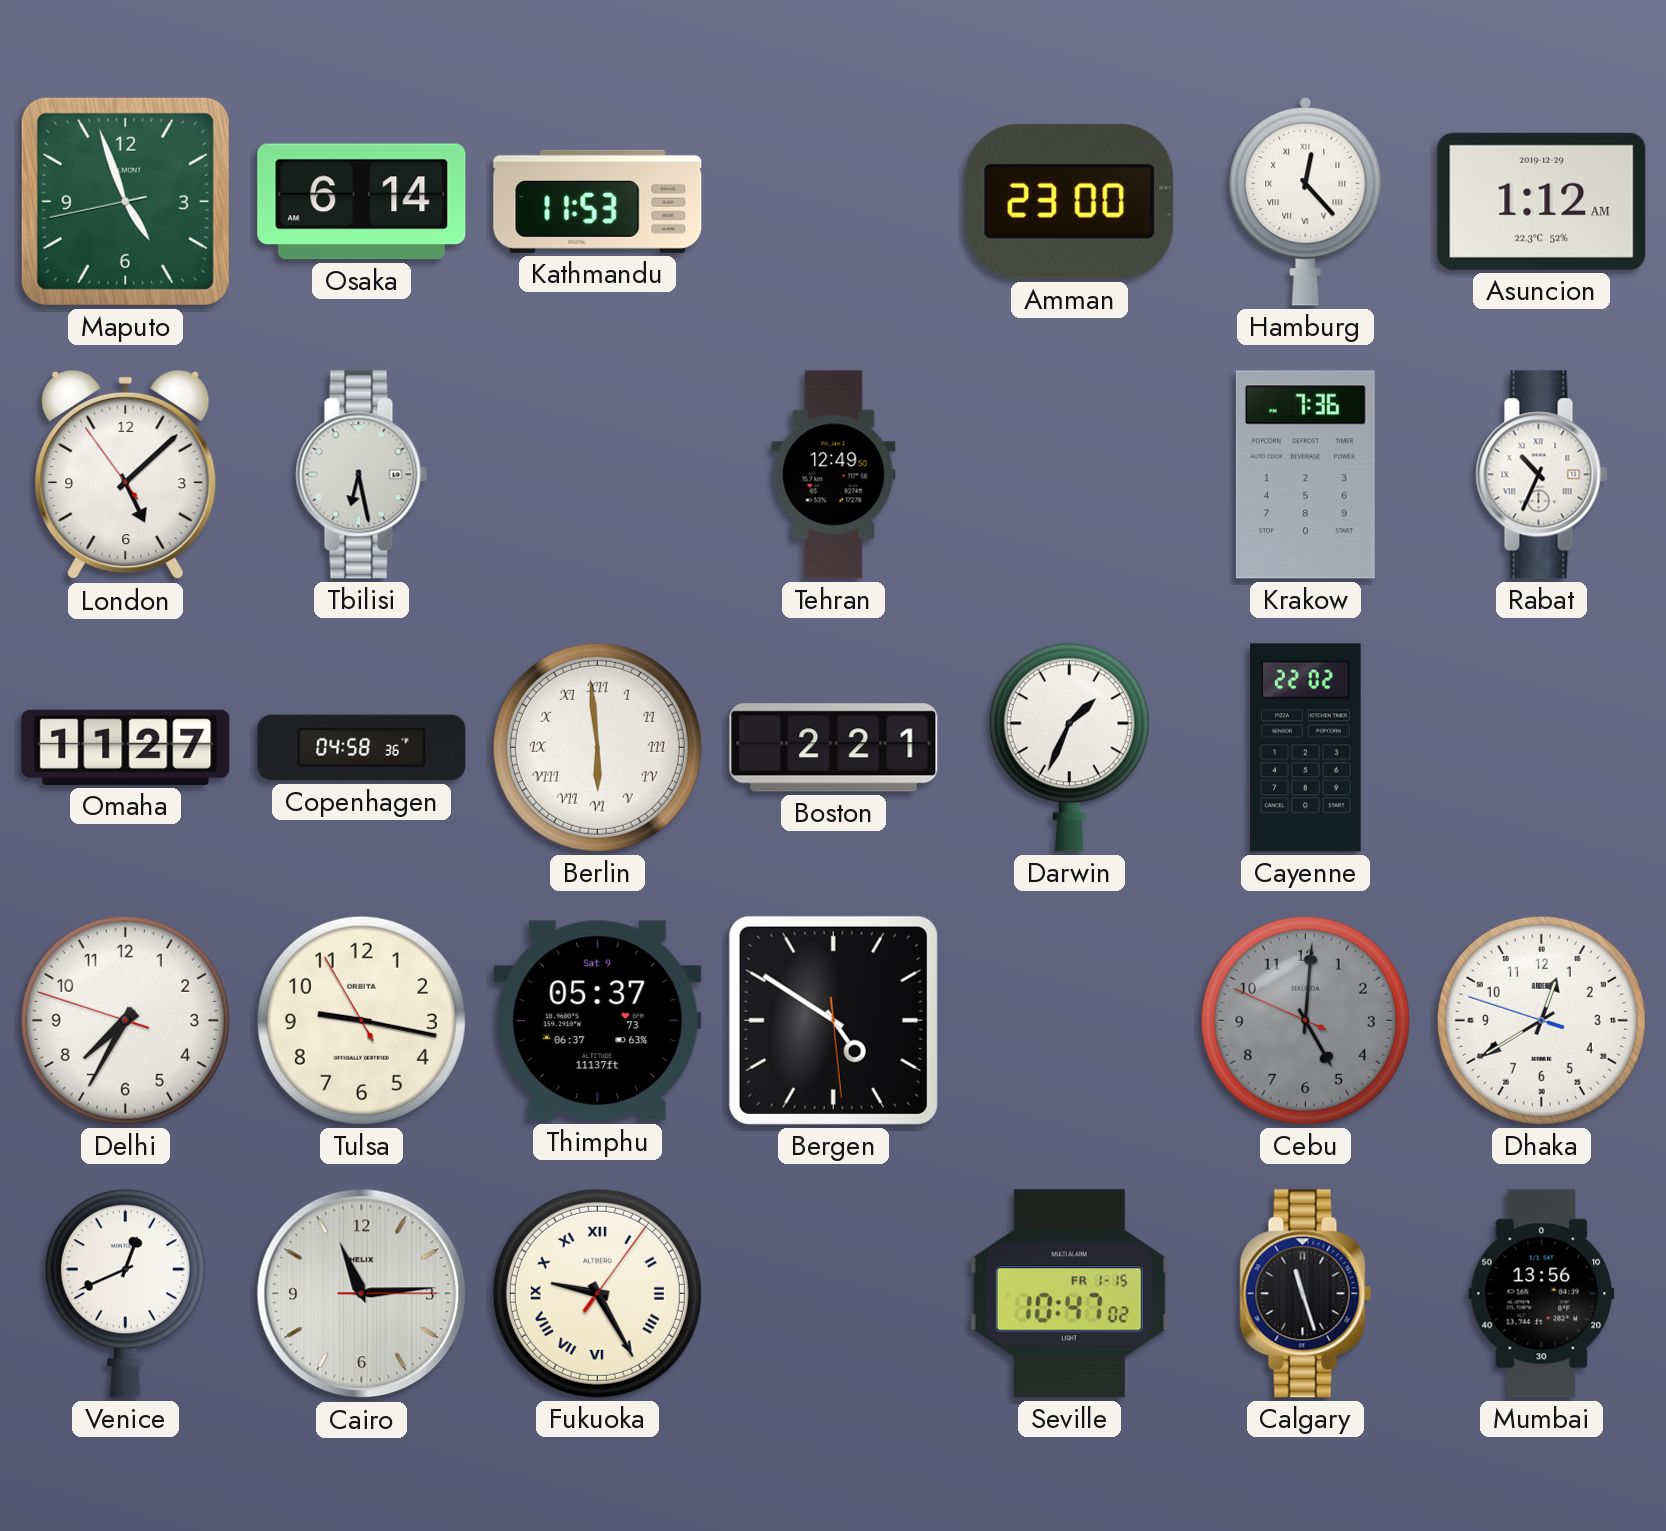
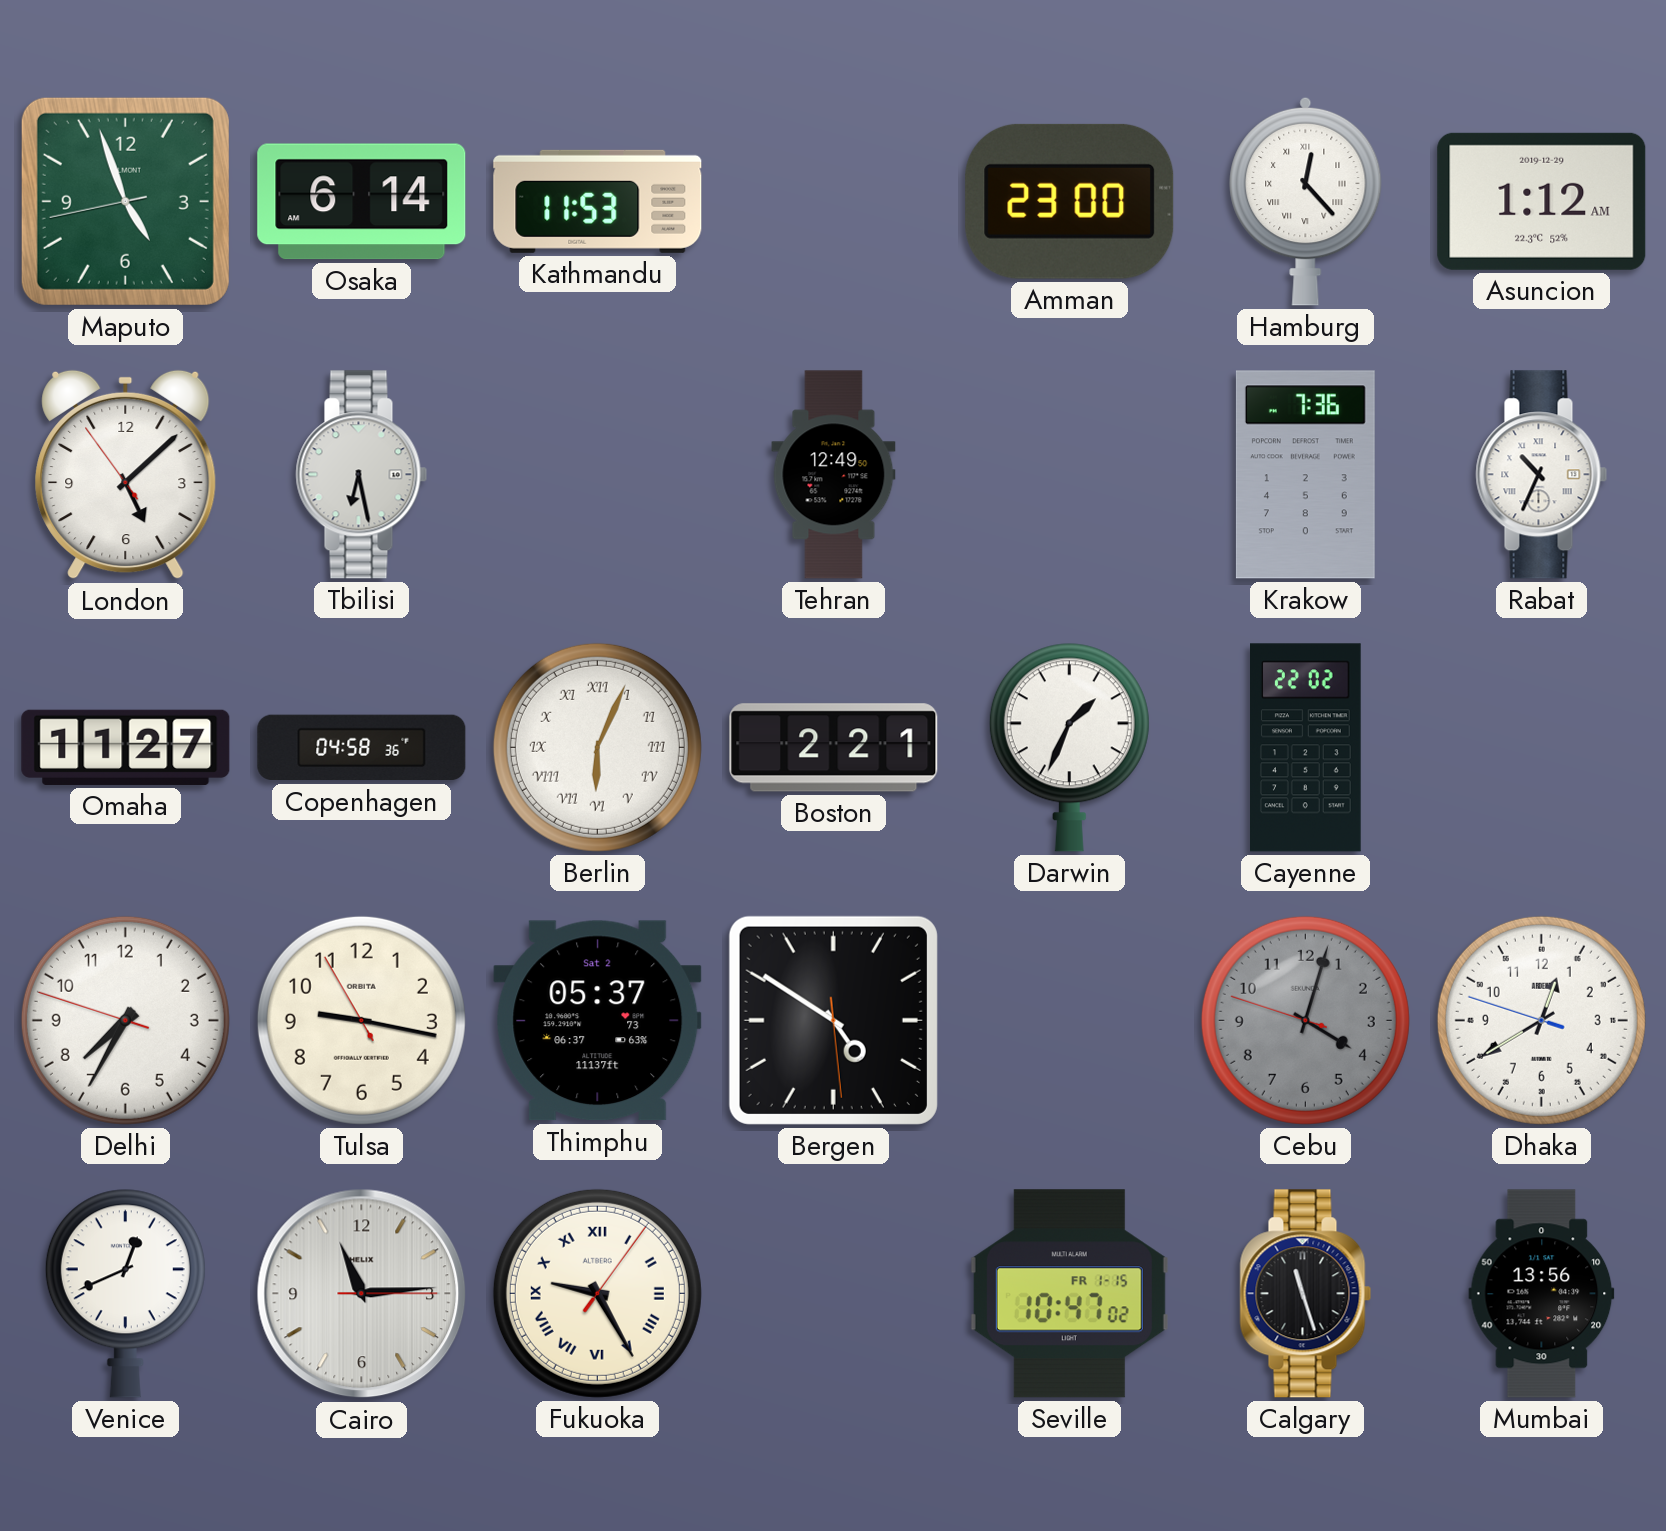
Berlin: 5:59 -> 6:04
Thimphu date: Sat 9 -> Sat 2
Cebu: 5:00 -> 4:02
